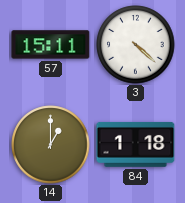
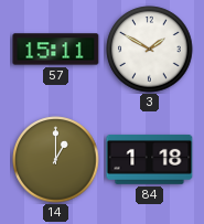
3: 4:22 -> 1:50
